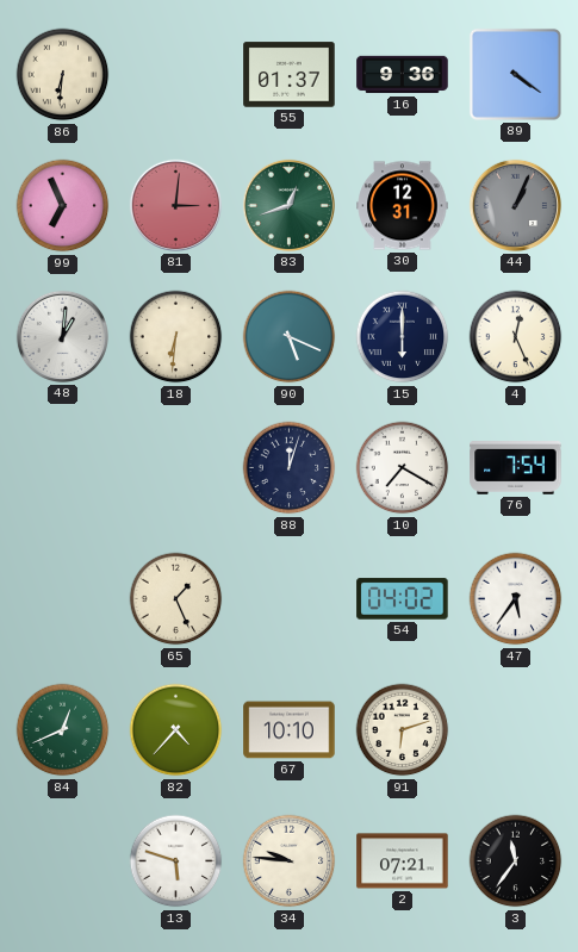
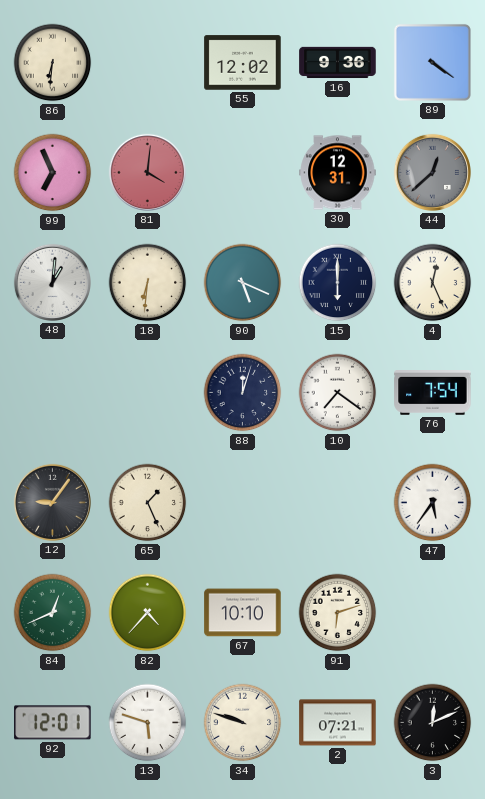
55: 01:37 -> 12:02
81: 3:01 -> 4:01
83: 12:42 -> none
44: 1:04 -> 12:38
10: 7:20 -> 7:21
12: none -> 9:06
54: 04:02 -> none
92: none -> 12:01
34: 9:46 -> 9:48
3: 11:36 -> 12:11
